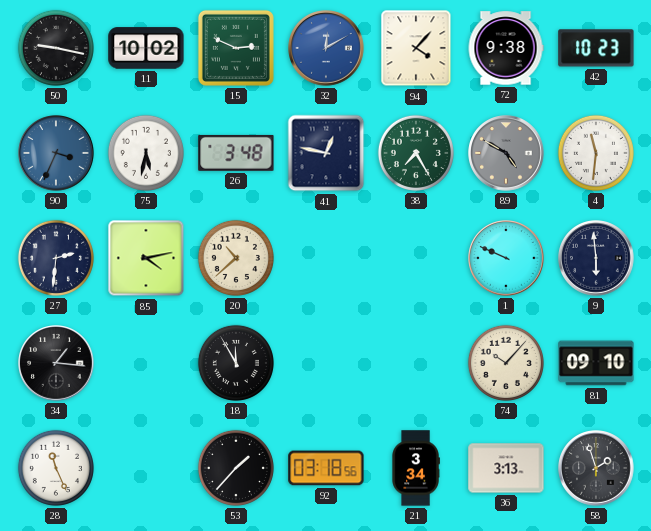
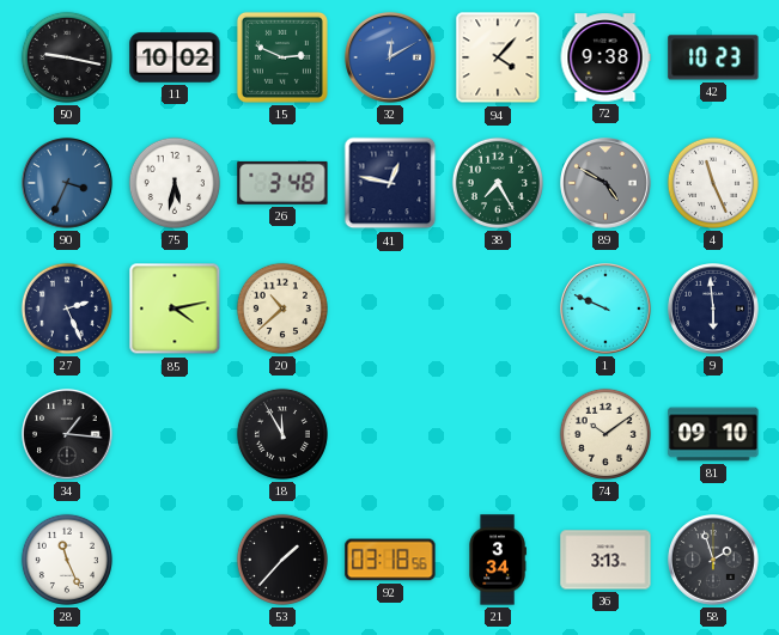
4: 11:31 -> 11:26
27: 2:31 -> 2:26
74: 10:07 -> 10:09
